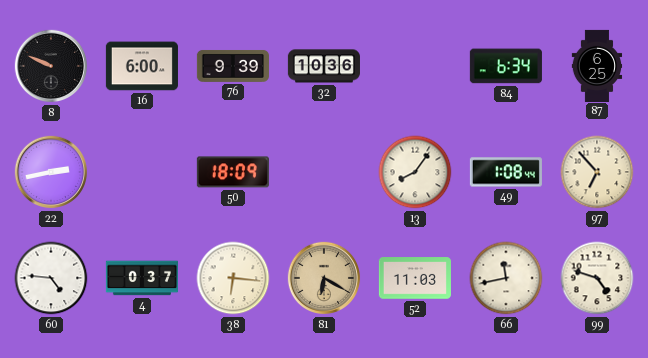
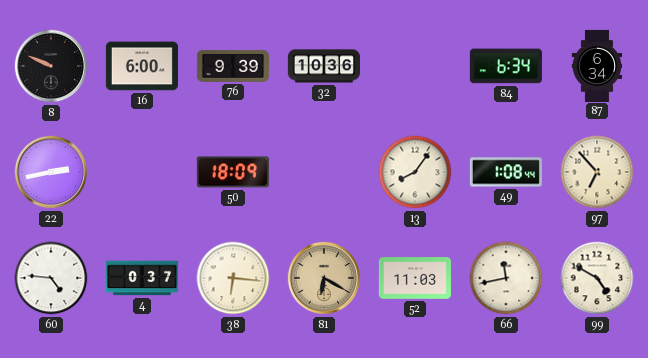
87: 6:25 -> 6:34
99: 4:48 -> 4:50
